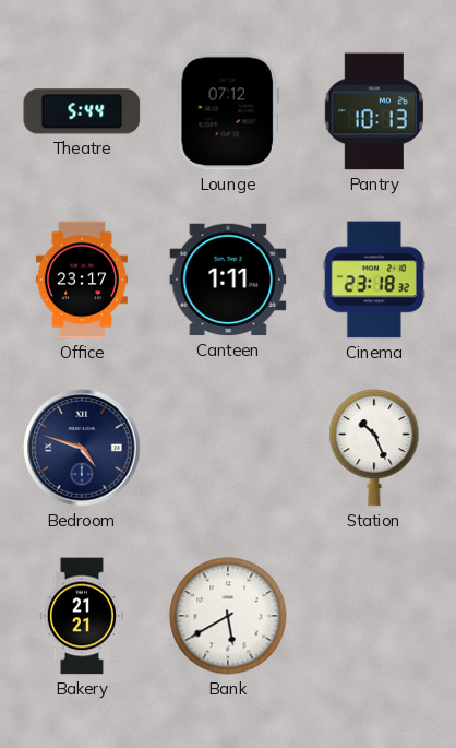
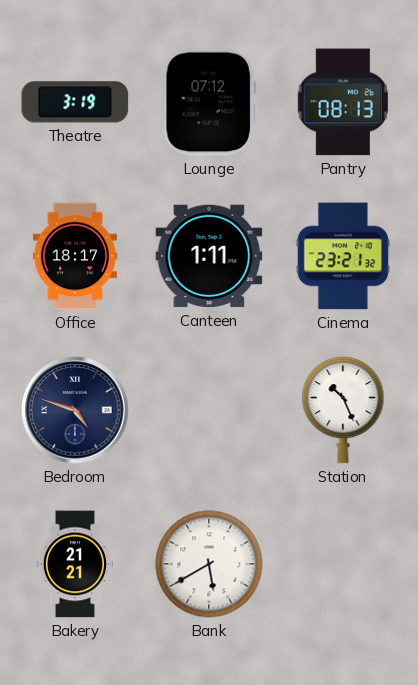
Theatre: 5:44 -> 3:19
Pantry: 10:13 -> 08:13
Office: 23:17 -> 18:17
Cinema: 23:18 -> 23:21
